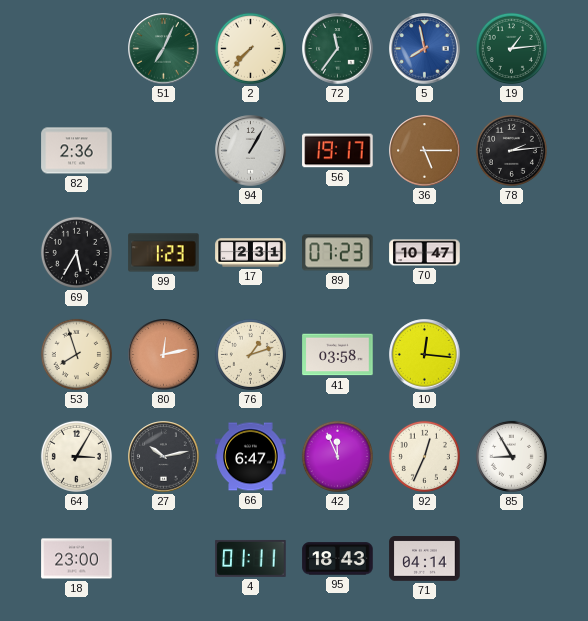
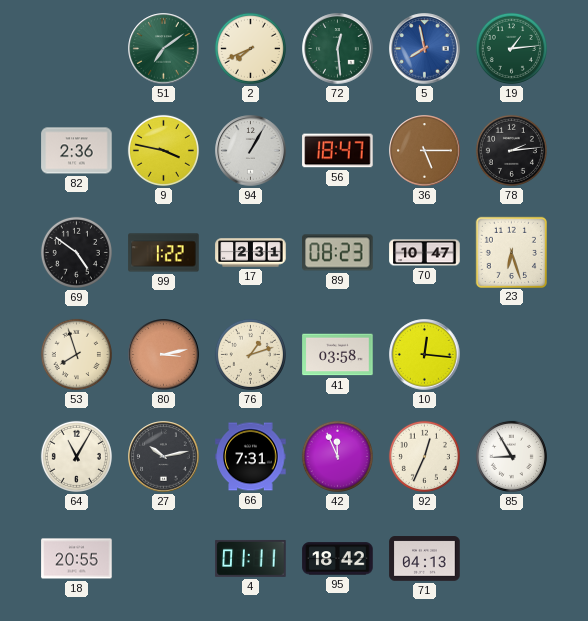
51: 7:04 -> 7:09
2: 7:37 -> 7:41
72: 11:36 -> 12:29
9: none -> 3:47
56: 19:17 -> 18:47
69: 5:35 -> 4:51
99: 1:23 -> 1:22
89: 07:23 -> 08:23
23: none -> 6:27
80: 12:13 -> 3:13
64: 3:05 -> 11:05
66: 6:47 -> 7:31
18: 23:00 -> 20:55
95: 18:43 -> 18:42
71: 04:14 -> 04:13
